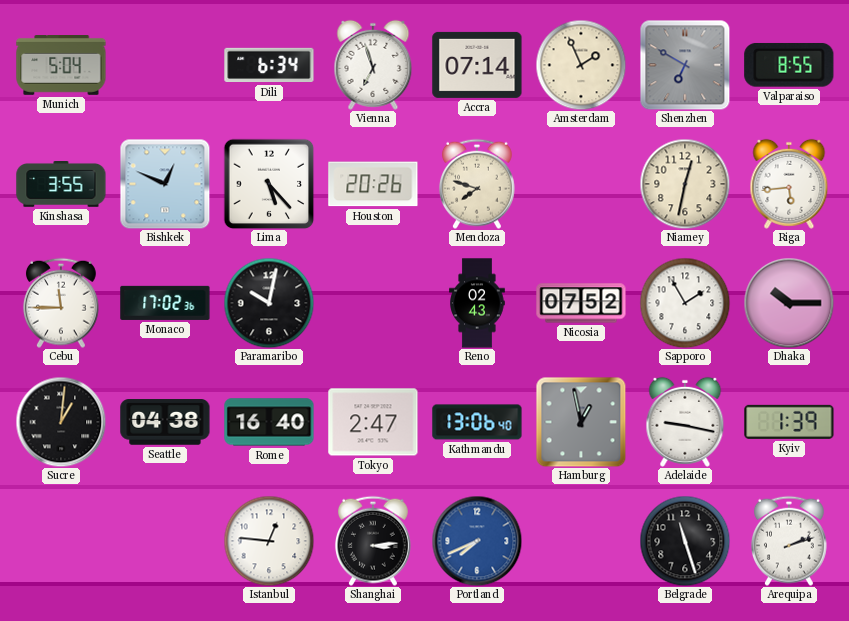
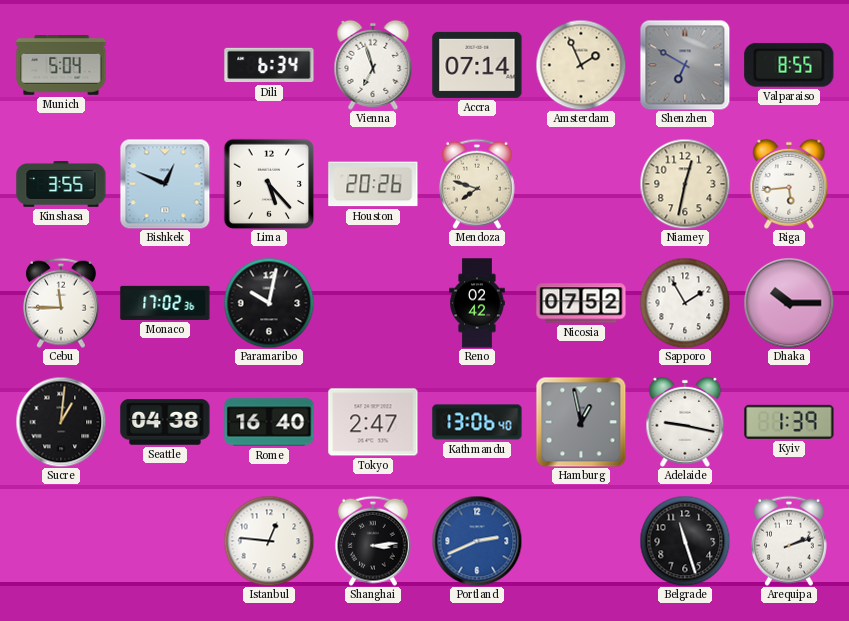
Reno: 02:43 -> 02:42
Portland: 7:41 -> 2:41
